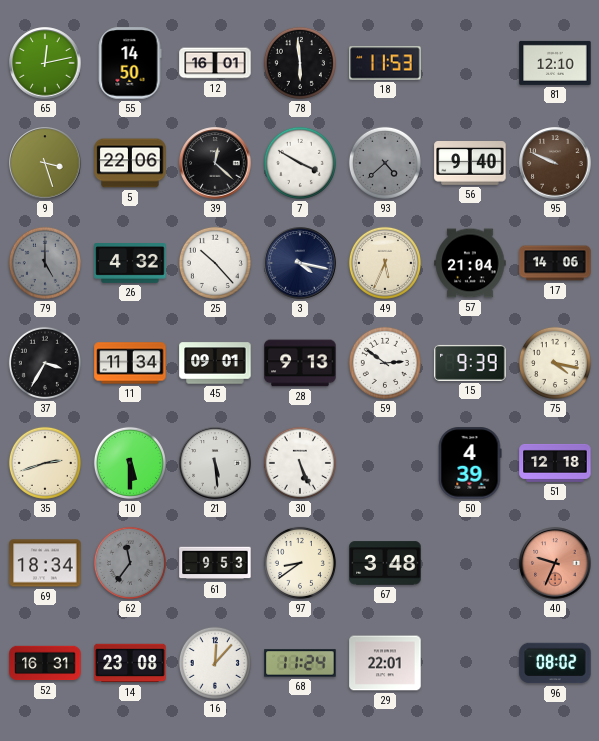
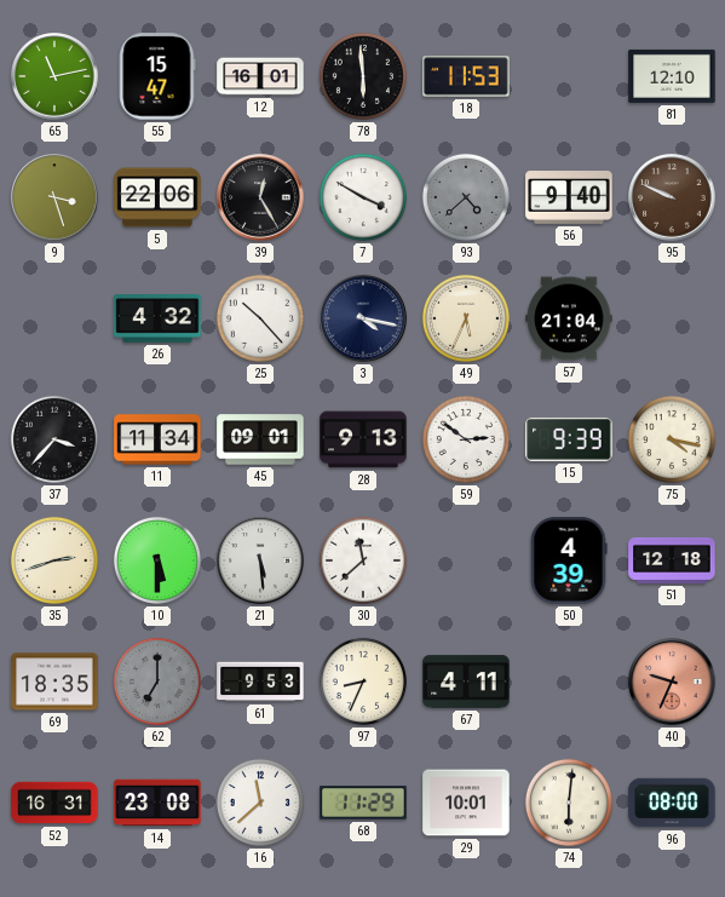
65: 12:13 -> 11:13
55: 14:50 -> 15:47
39: 12:22 -> 12:25
79: 5:00 -> none
17: 14:06 -> none
37: 3:35 -> 3:37
30: 5:26 -> 11:38
69: 18:34 -> 18:35
62: 11:36 -> 7:00
97: 8:39 -> 8:34
67: 3:48 -> 4:11
16: 12:07 -> 11:38
68: 11:24 -> 11:29
29: 22:01 -> 10:01
74: none -> 6:01
96: 08:02 -> 08:00
